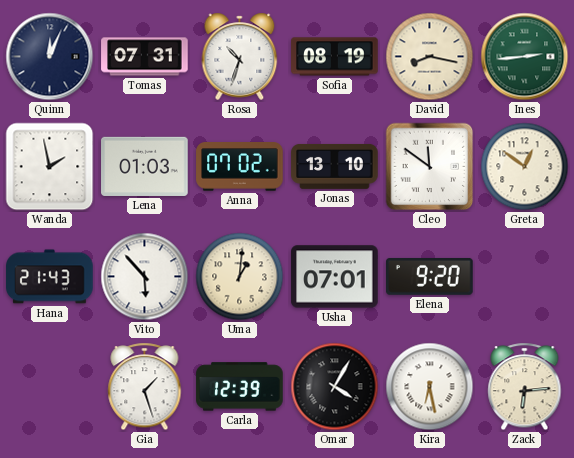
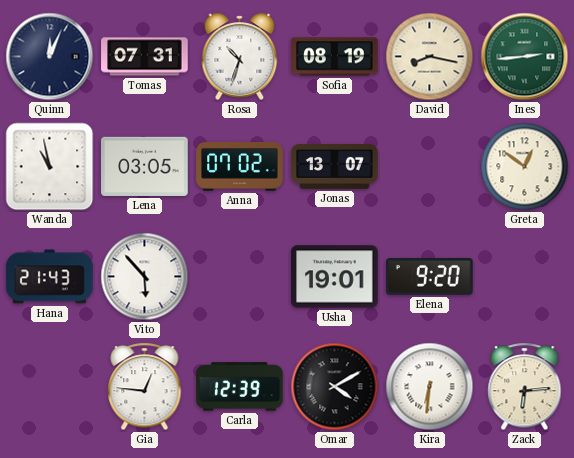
Wanda: 1:58 -> 10:58
Lena: 01:03 -> 03:05
Jonas: 13:10 -> 13:07
Cleo: 11:51 -> none
Uma: 1:01 -> none
Usha: 07:01 -> 19:01
Gia: 1:27 -> 12:46
Omar: 4:05 -> 4:10
Kira: 6:28 -> 6:31
